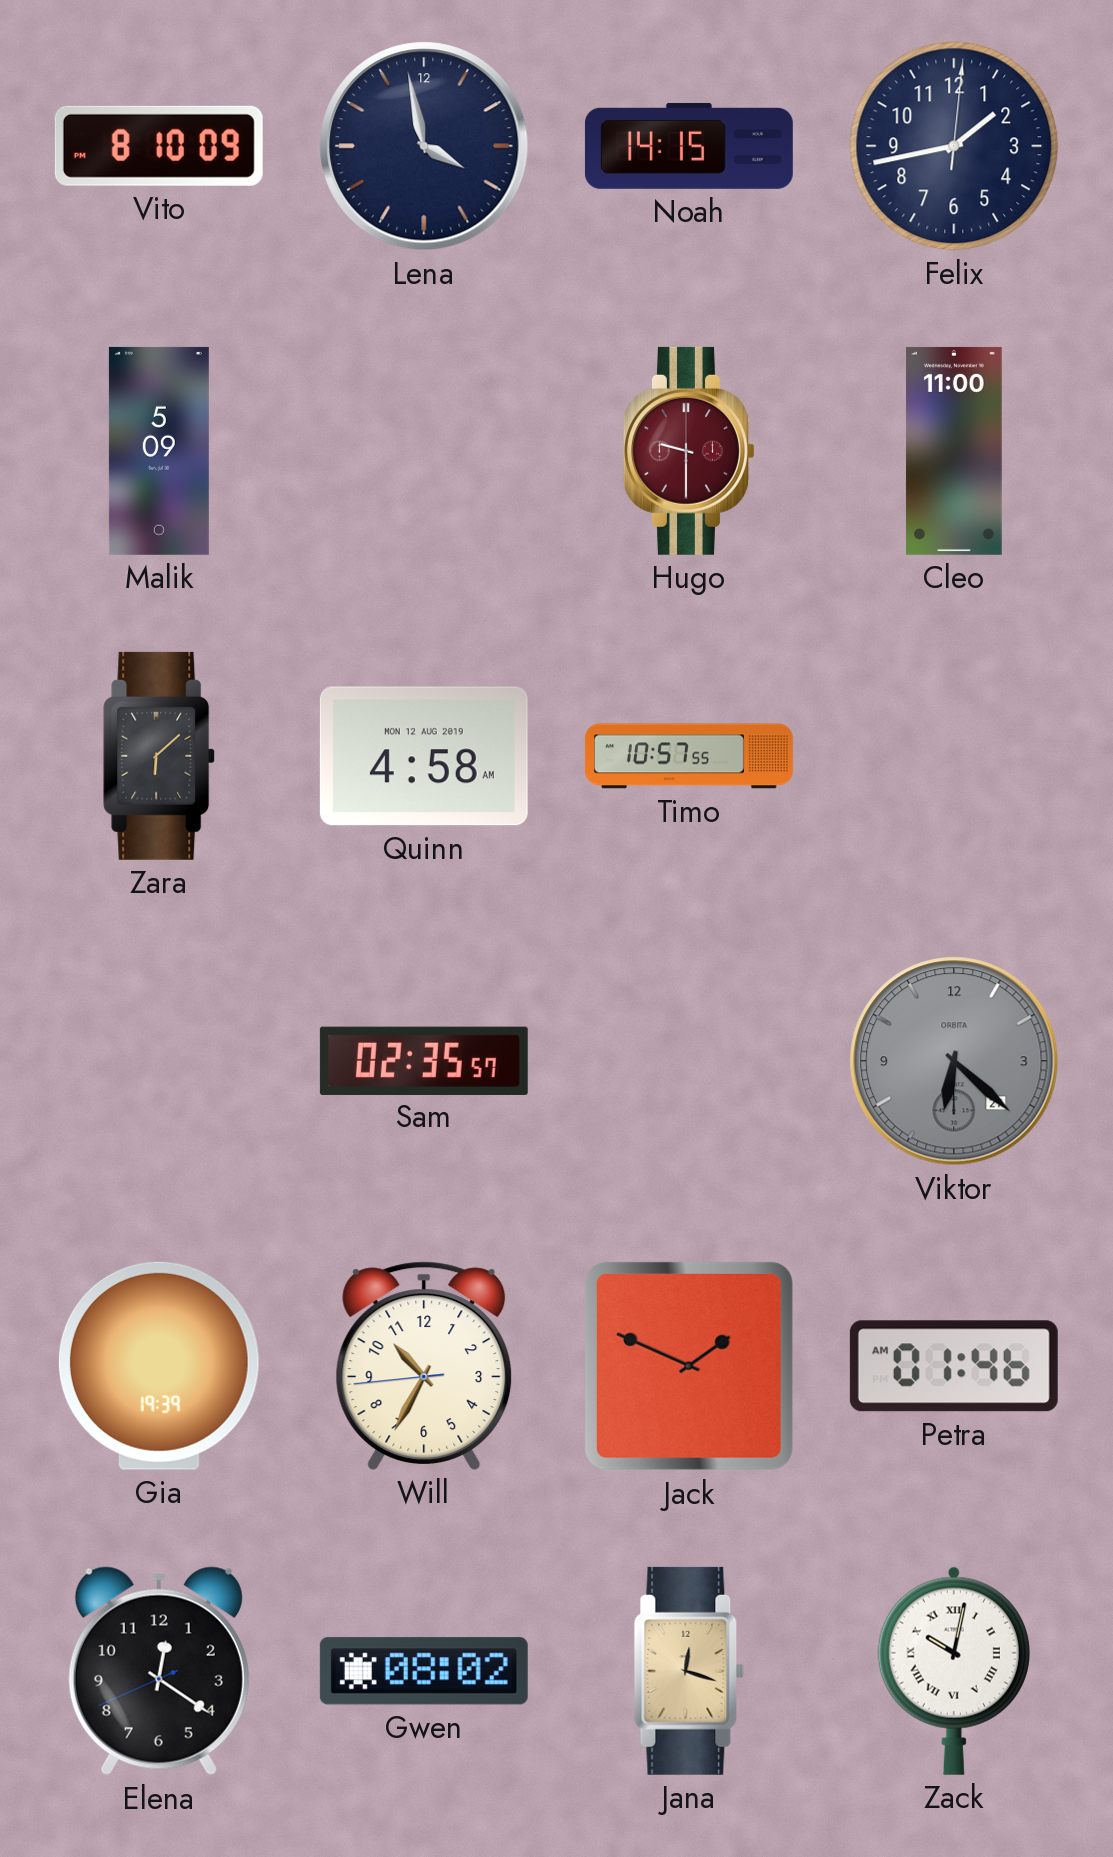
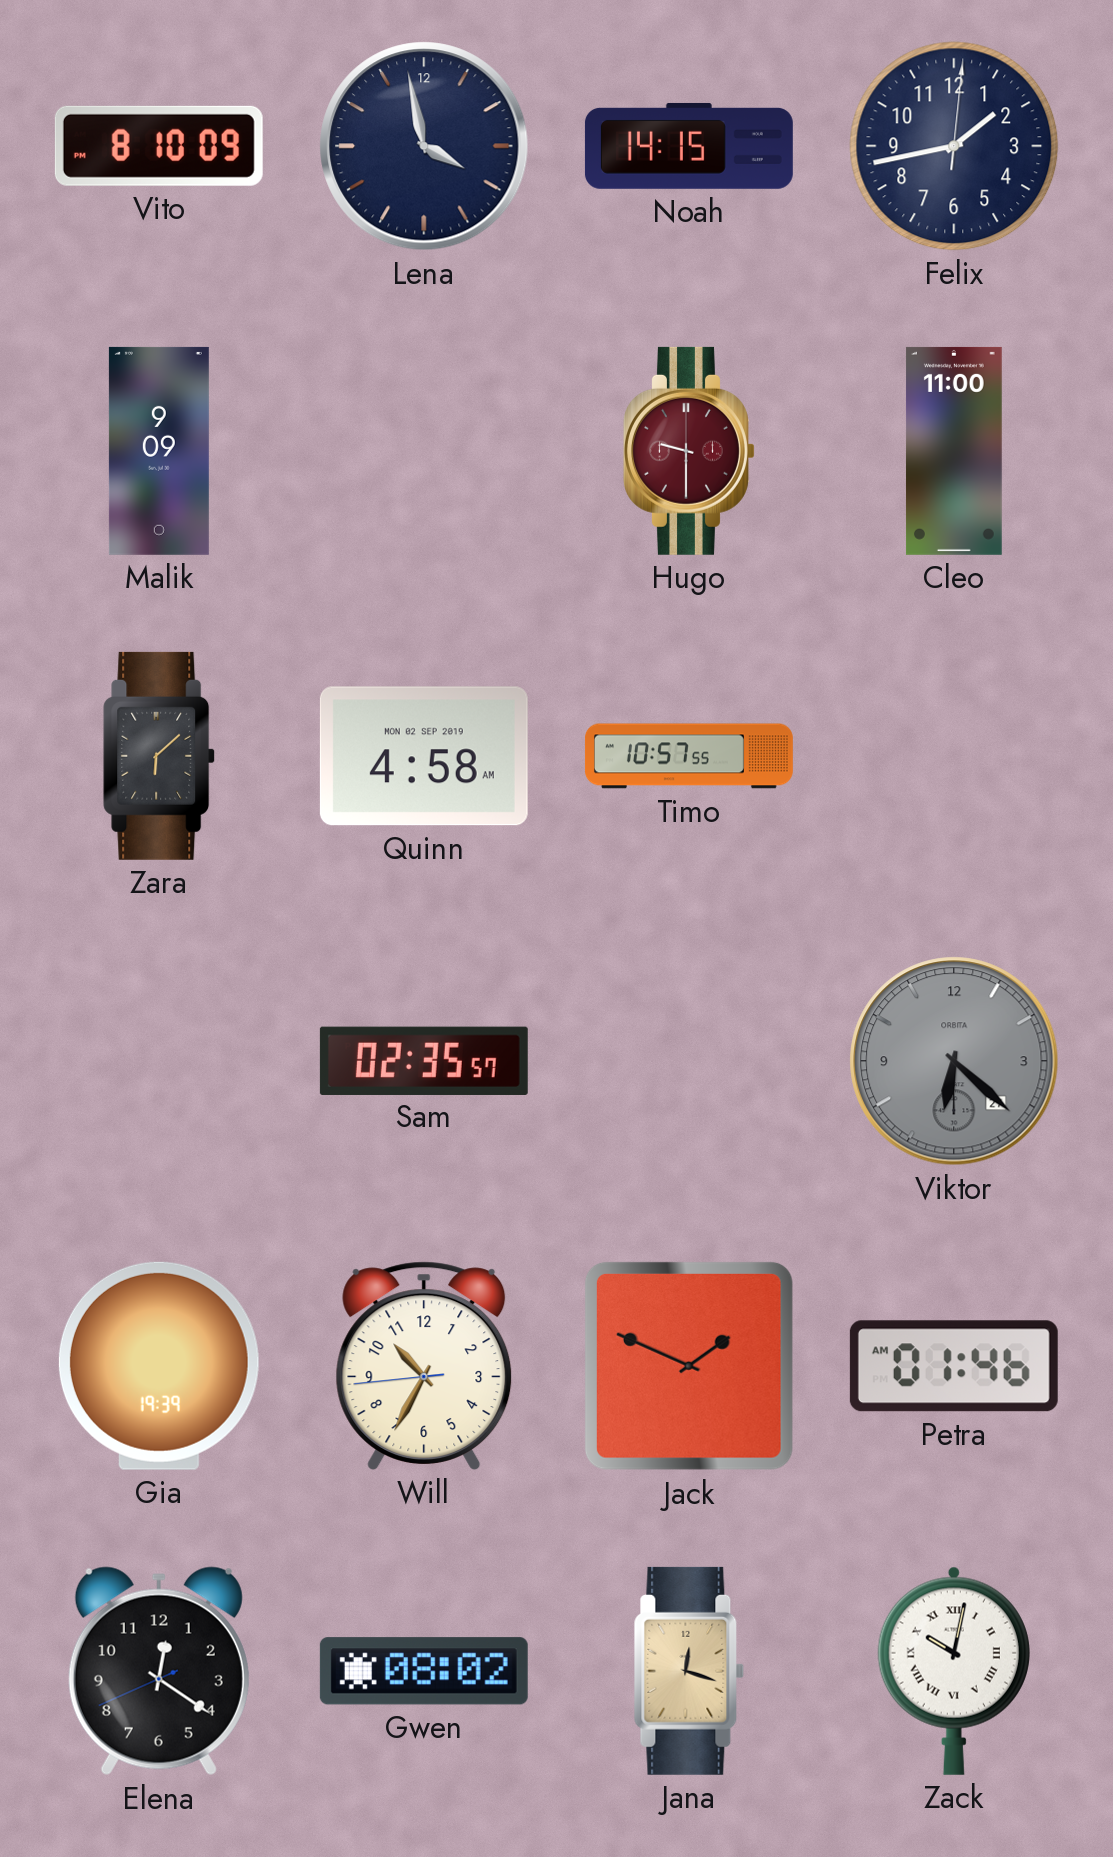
Malik: 5:09 -> 9:09
Quinn date: MON 12 AUG 2019 -> MON 02 SEP 2019
